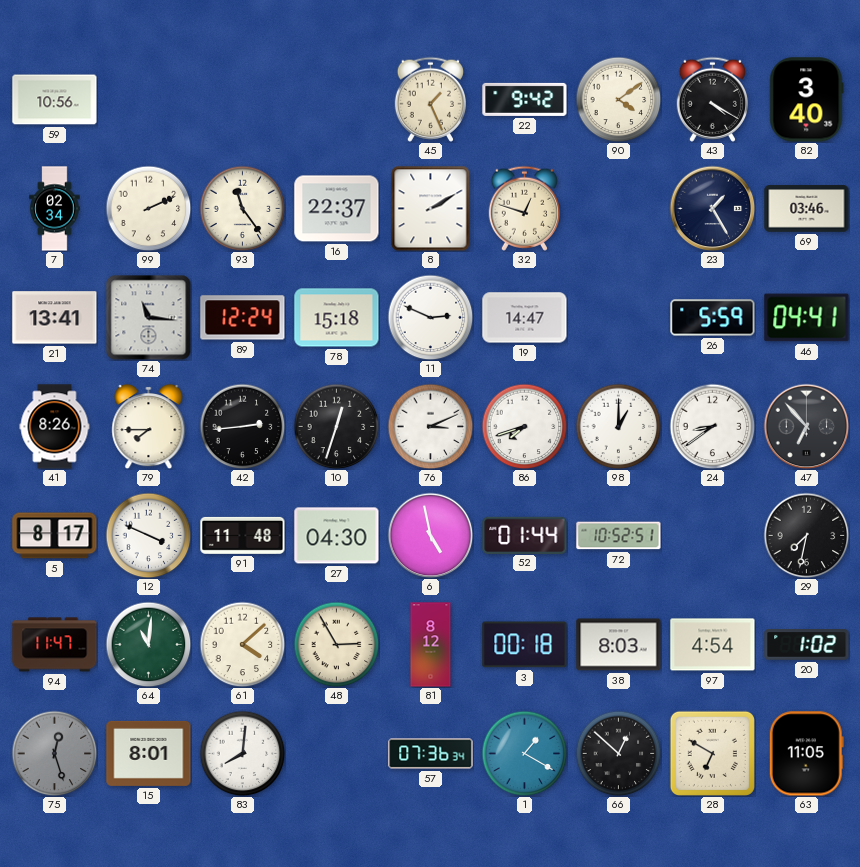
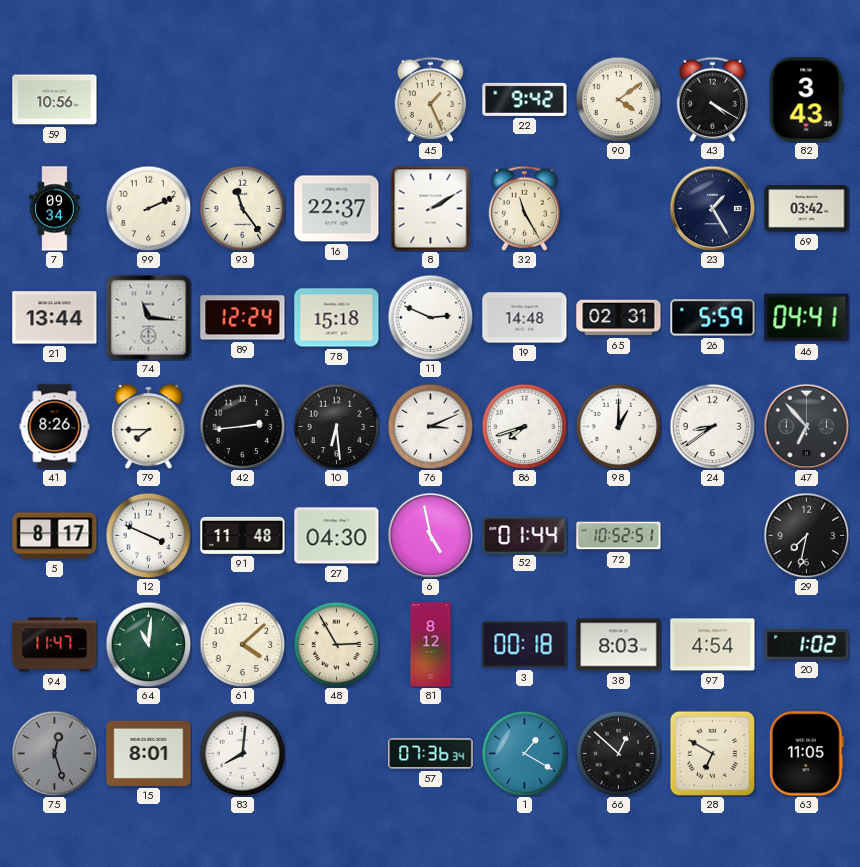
82: 3:40 -> 3:43
7: 02:34 -> 09:34
32: 12:48 -> 11:25
69: 03:46 -> 03:42
21: 13:41 -> 13:44
19: 14:47 -> 14:48
65: none -> 02:31
10: 12:33 -> 6:29
